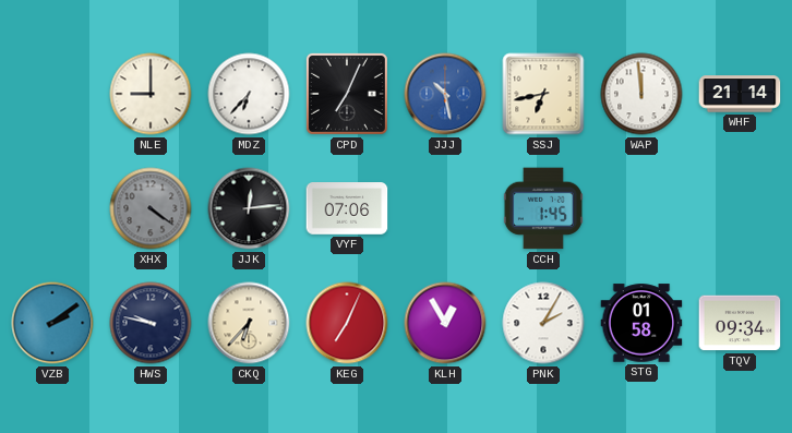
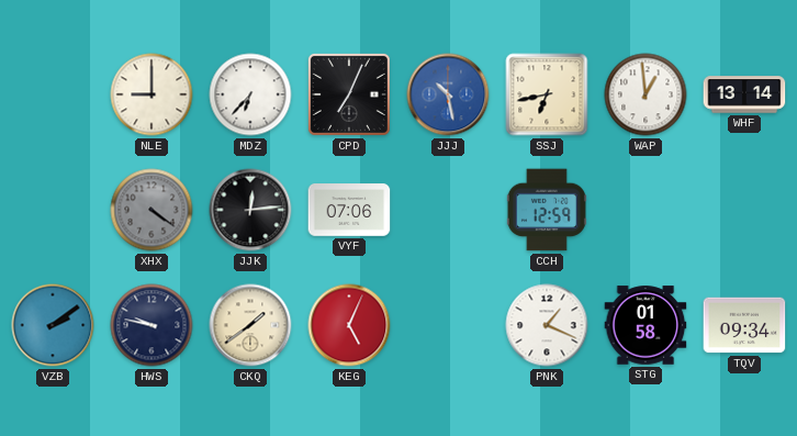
WAP: 11:59 -> 12:59
WHF: 21:14 -> 13:14
CCH: 1:45 -> 12:59
CKQ: 6:37 -> 1:39
KEG: 7:04 -> 5:04
KLH: 12:55 -> none
PNK: 2:05 -> 1:19
